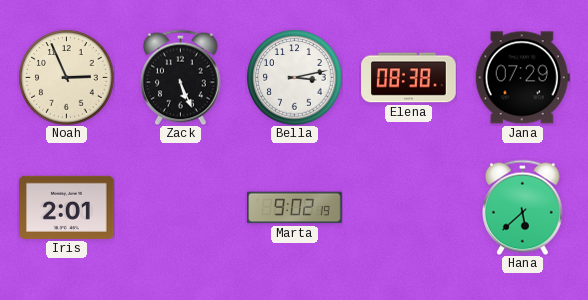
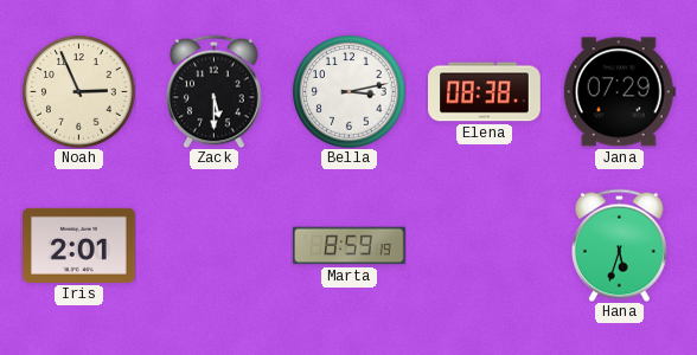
Zack: 5:26 -> 5:30
Marta: 9:02 -> 8:59
Hana: 5:38 -> 5:33
